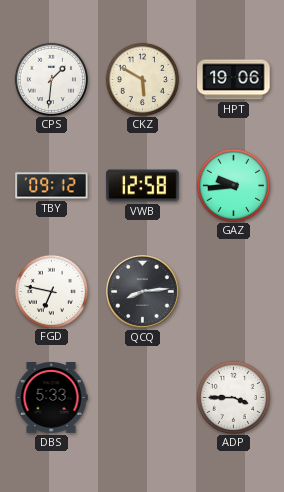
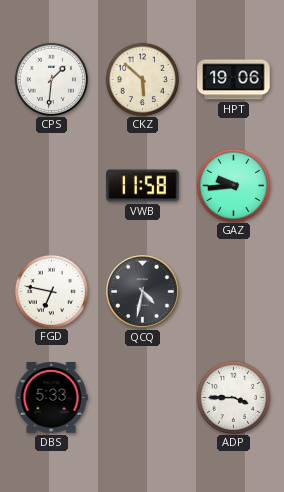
CKZ: 5:50 -> 5:52
TBY: 09:12 -> none
VWB: 12:58 -> 11:58
QCQ: 8:14 -> 4:32
